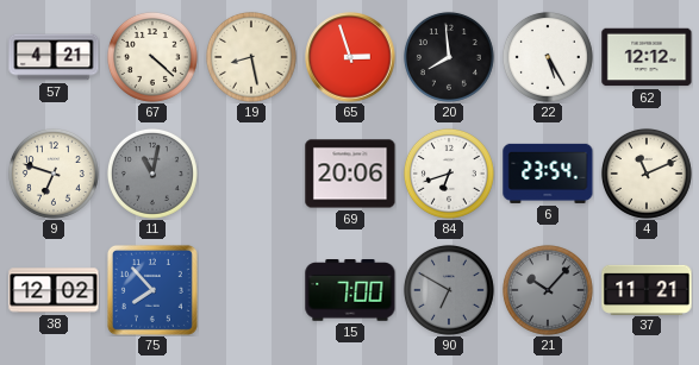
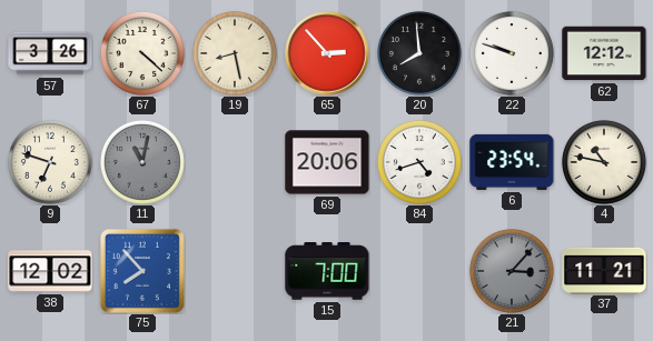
57: 4:21 -> 3:26
65: 2:57 -> 2:53
22: 5:25 -> 9:48
84: 6:42 -> 4:42
4: 11:11 -> 10:47
90: 6:50 -> none
21: 10:07 -> 3:07
